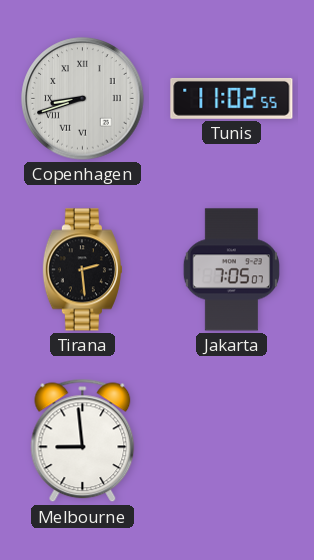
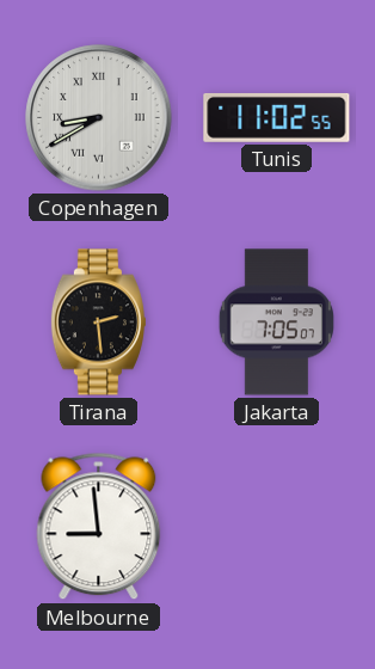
Copenhagen: 8:42 -> 8:40
